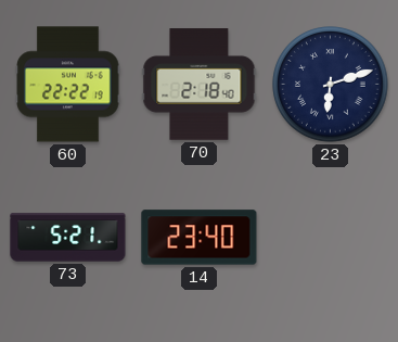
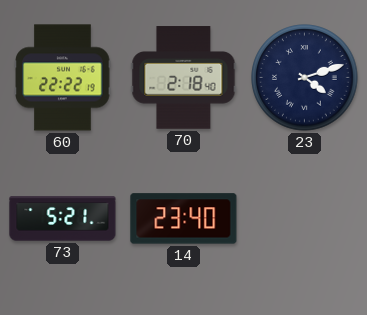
23: 6:12 -> 4:12
